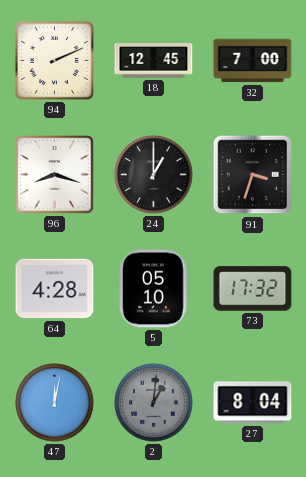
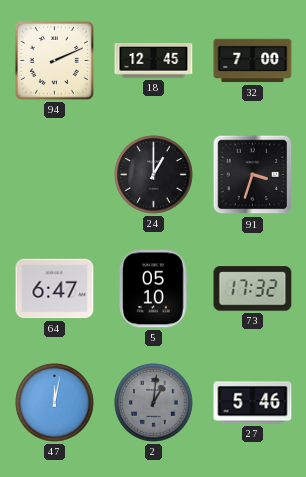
96: 8:18 -> none
64: 4:28 -> 6:47
27: 8:04 -> 5:46
